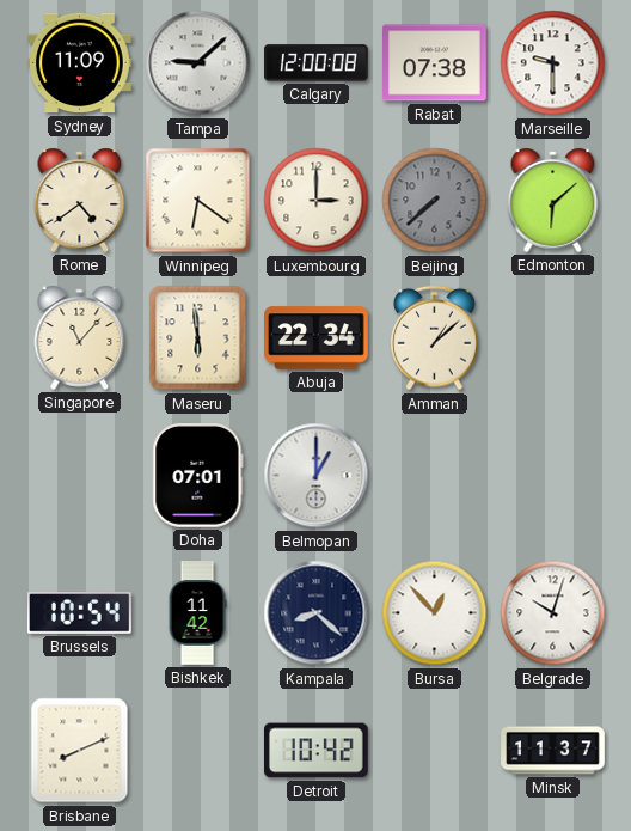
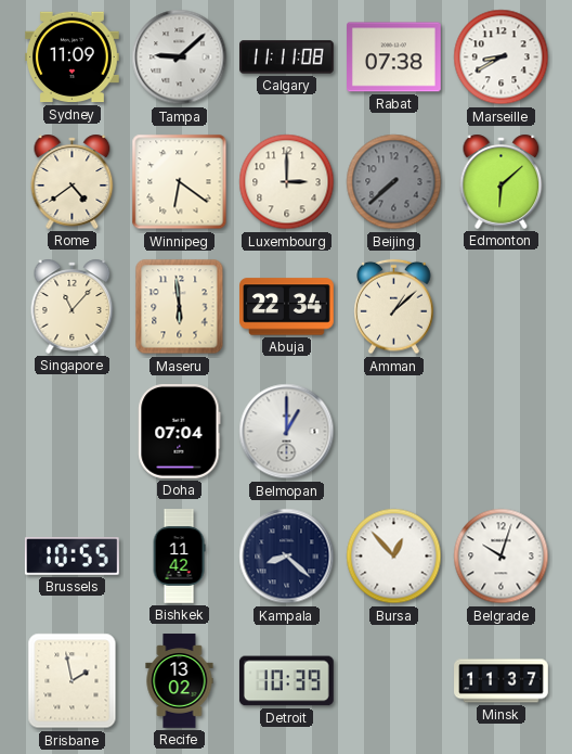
Calgary: 12:00 -> 11:11
Marseille: 9:30 -> 8:40
Doha: 07:01 -> 07:04
Brussels: 10:54 -> 10:55
Brisbane: 8:11 -> 1:58
Recife: none -> 13:02
Detroit: 10:42 -> 10:39
